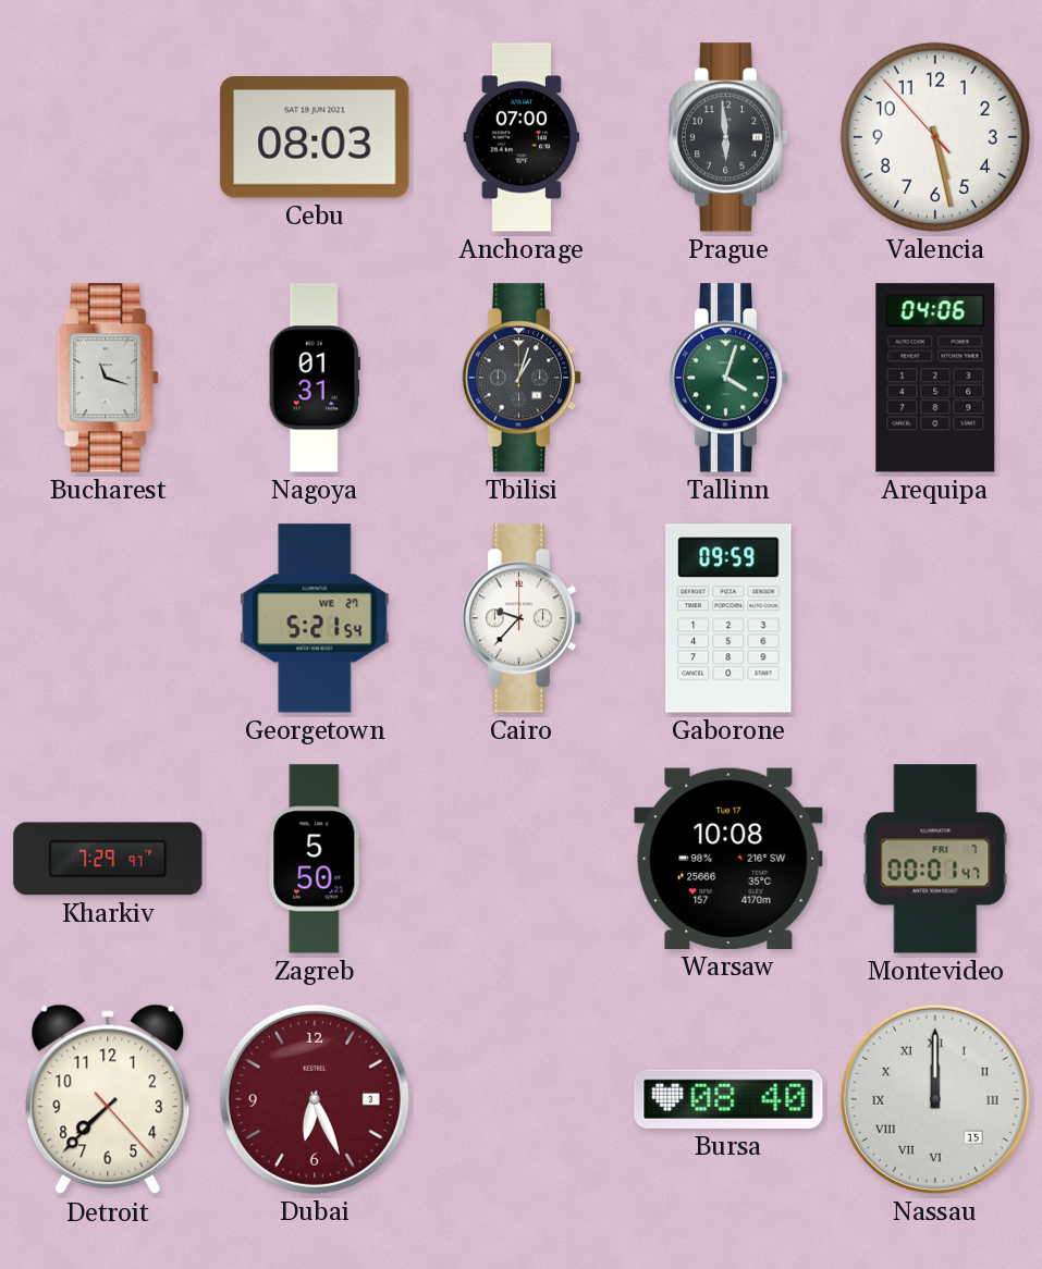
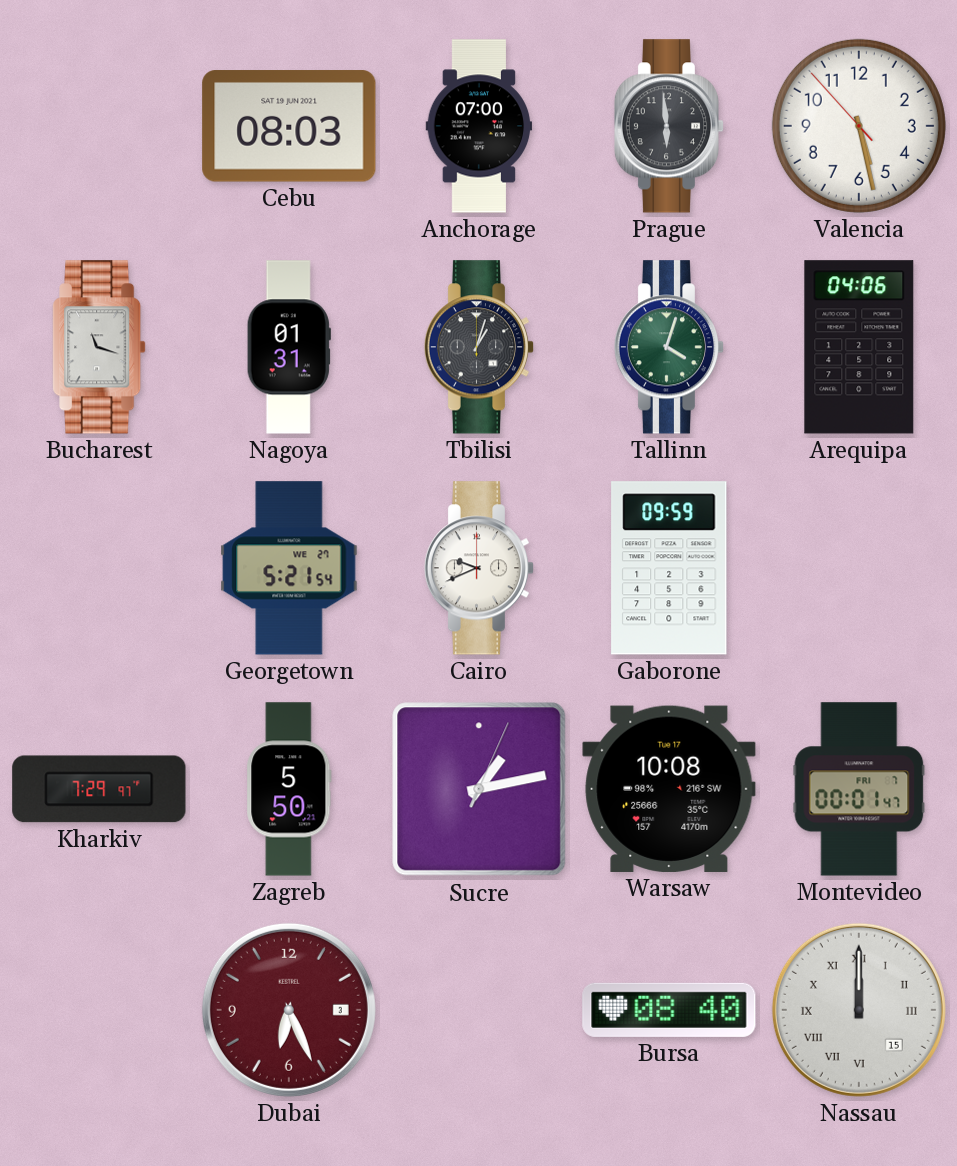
Cairo: 9:37 -> 9:41
Sucre: none -> 1:13
Detroit: 7:37 -> none
